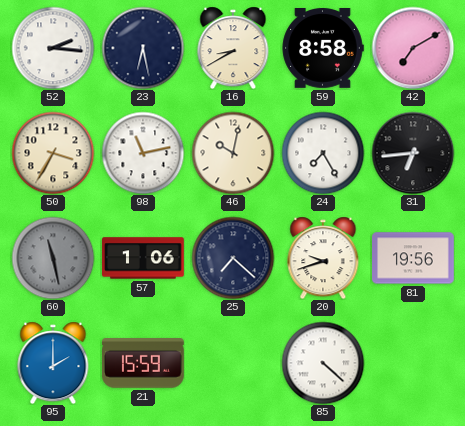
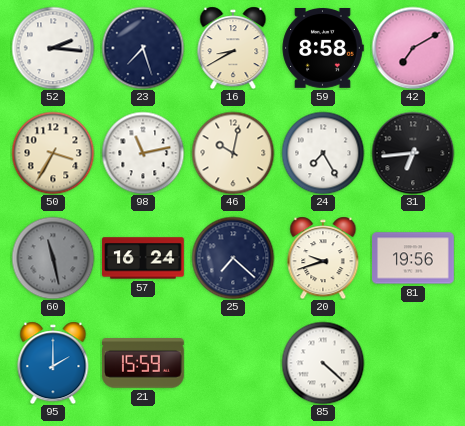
23: 6:28 -> 7:27
57: 1:06 -> 16:24
